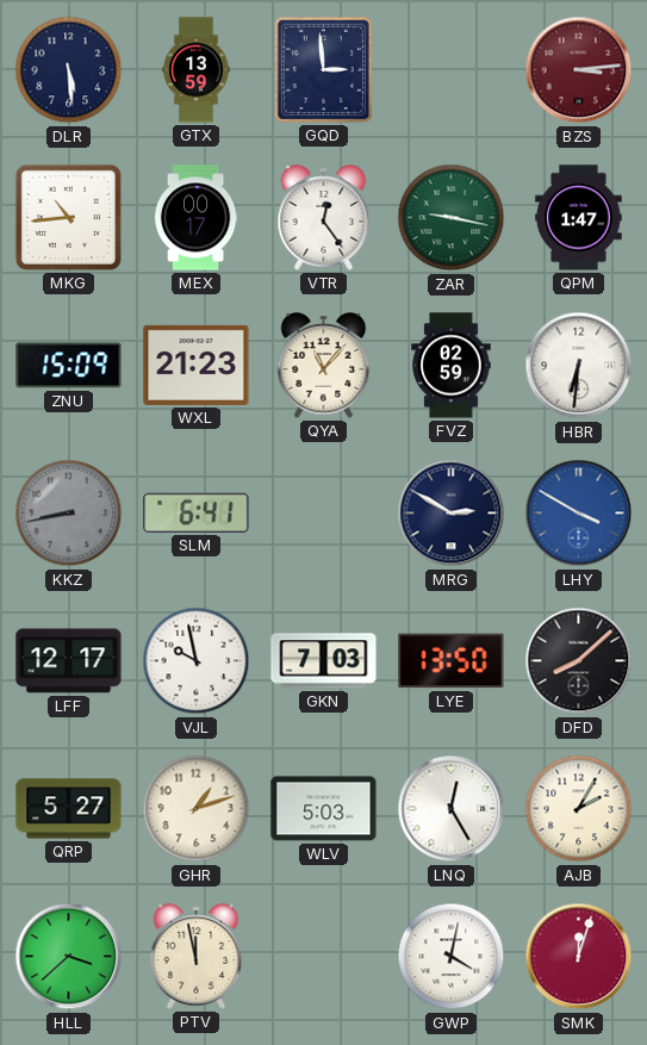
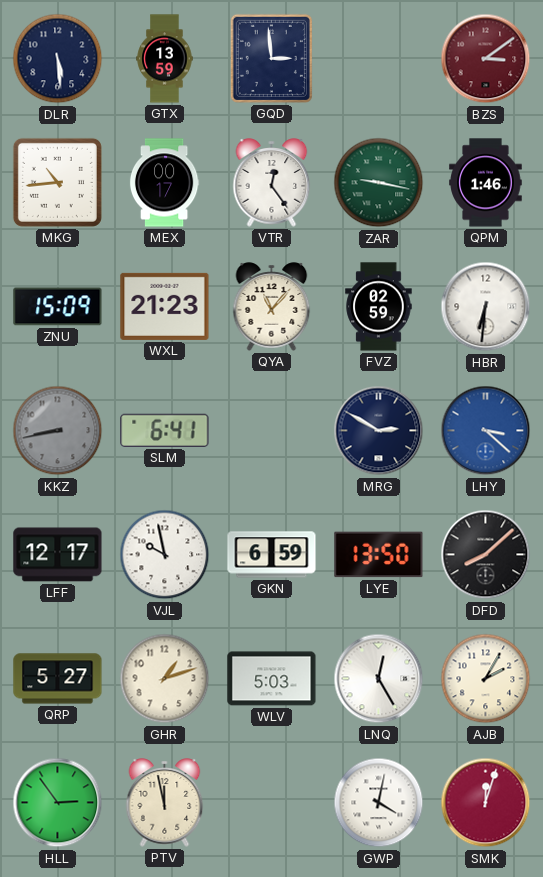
BZS: 3:14 -> 3:09
QPM: 1:47 -> 1:46
LHY: 3:50 -> 3:22
GKN: 7:03 -> 6:59
HLL: 3:38 -> 2:54
